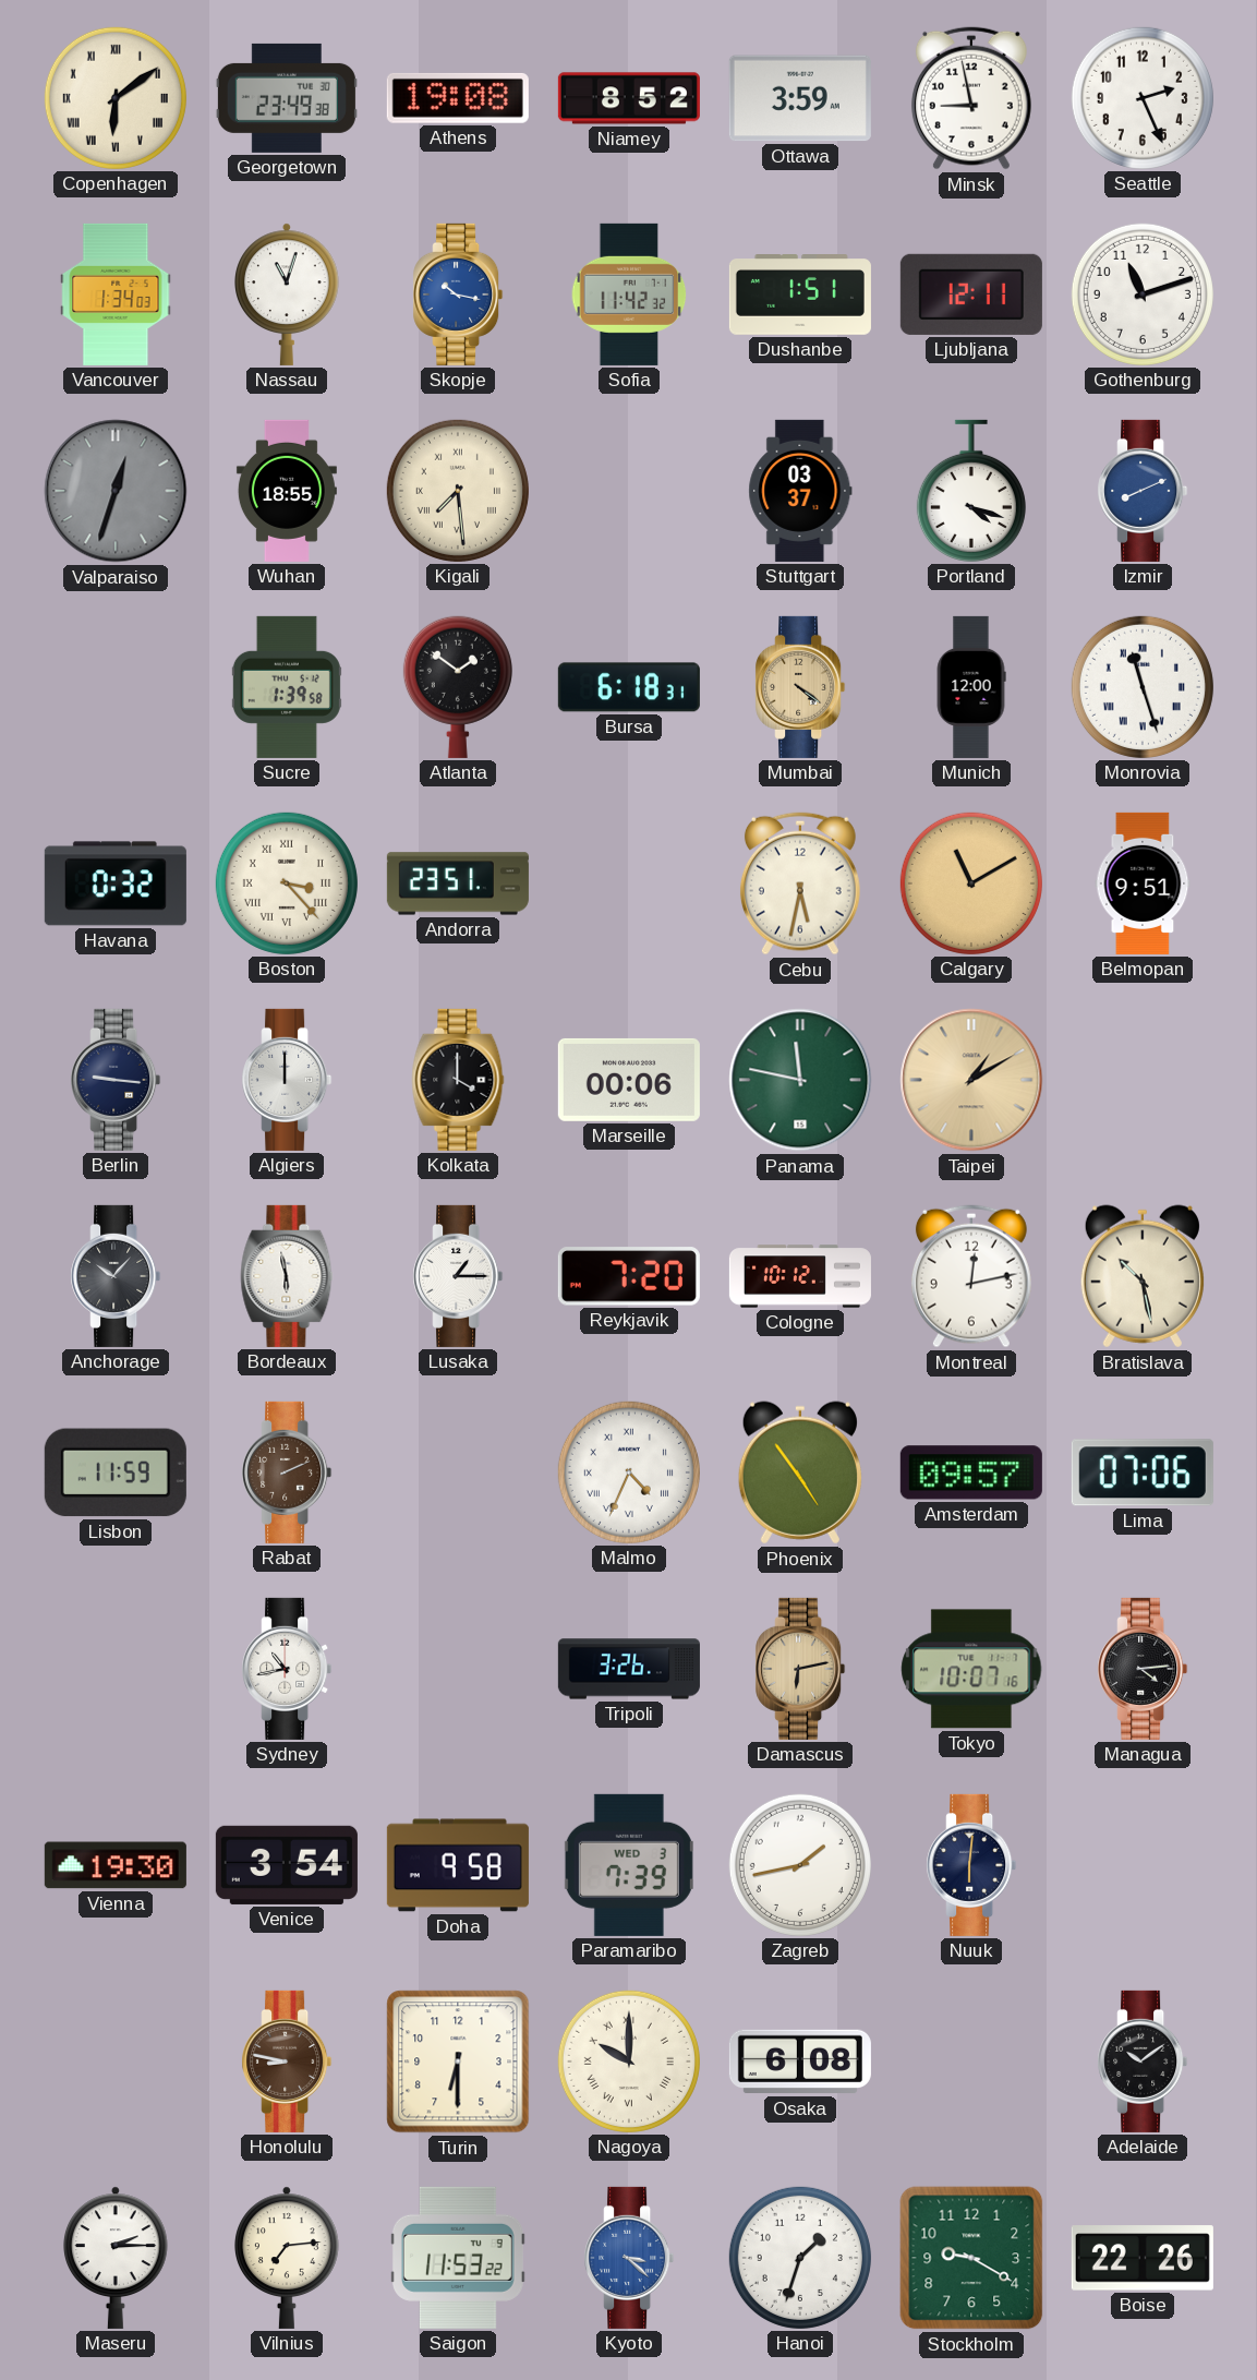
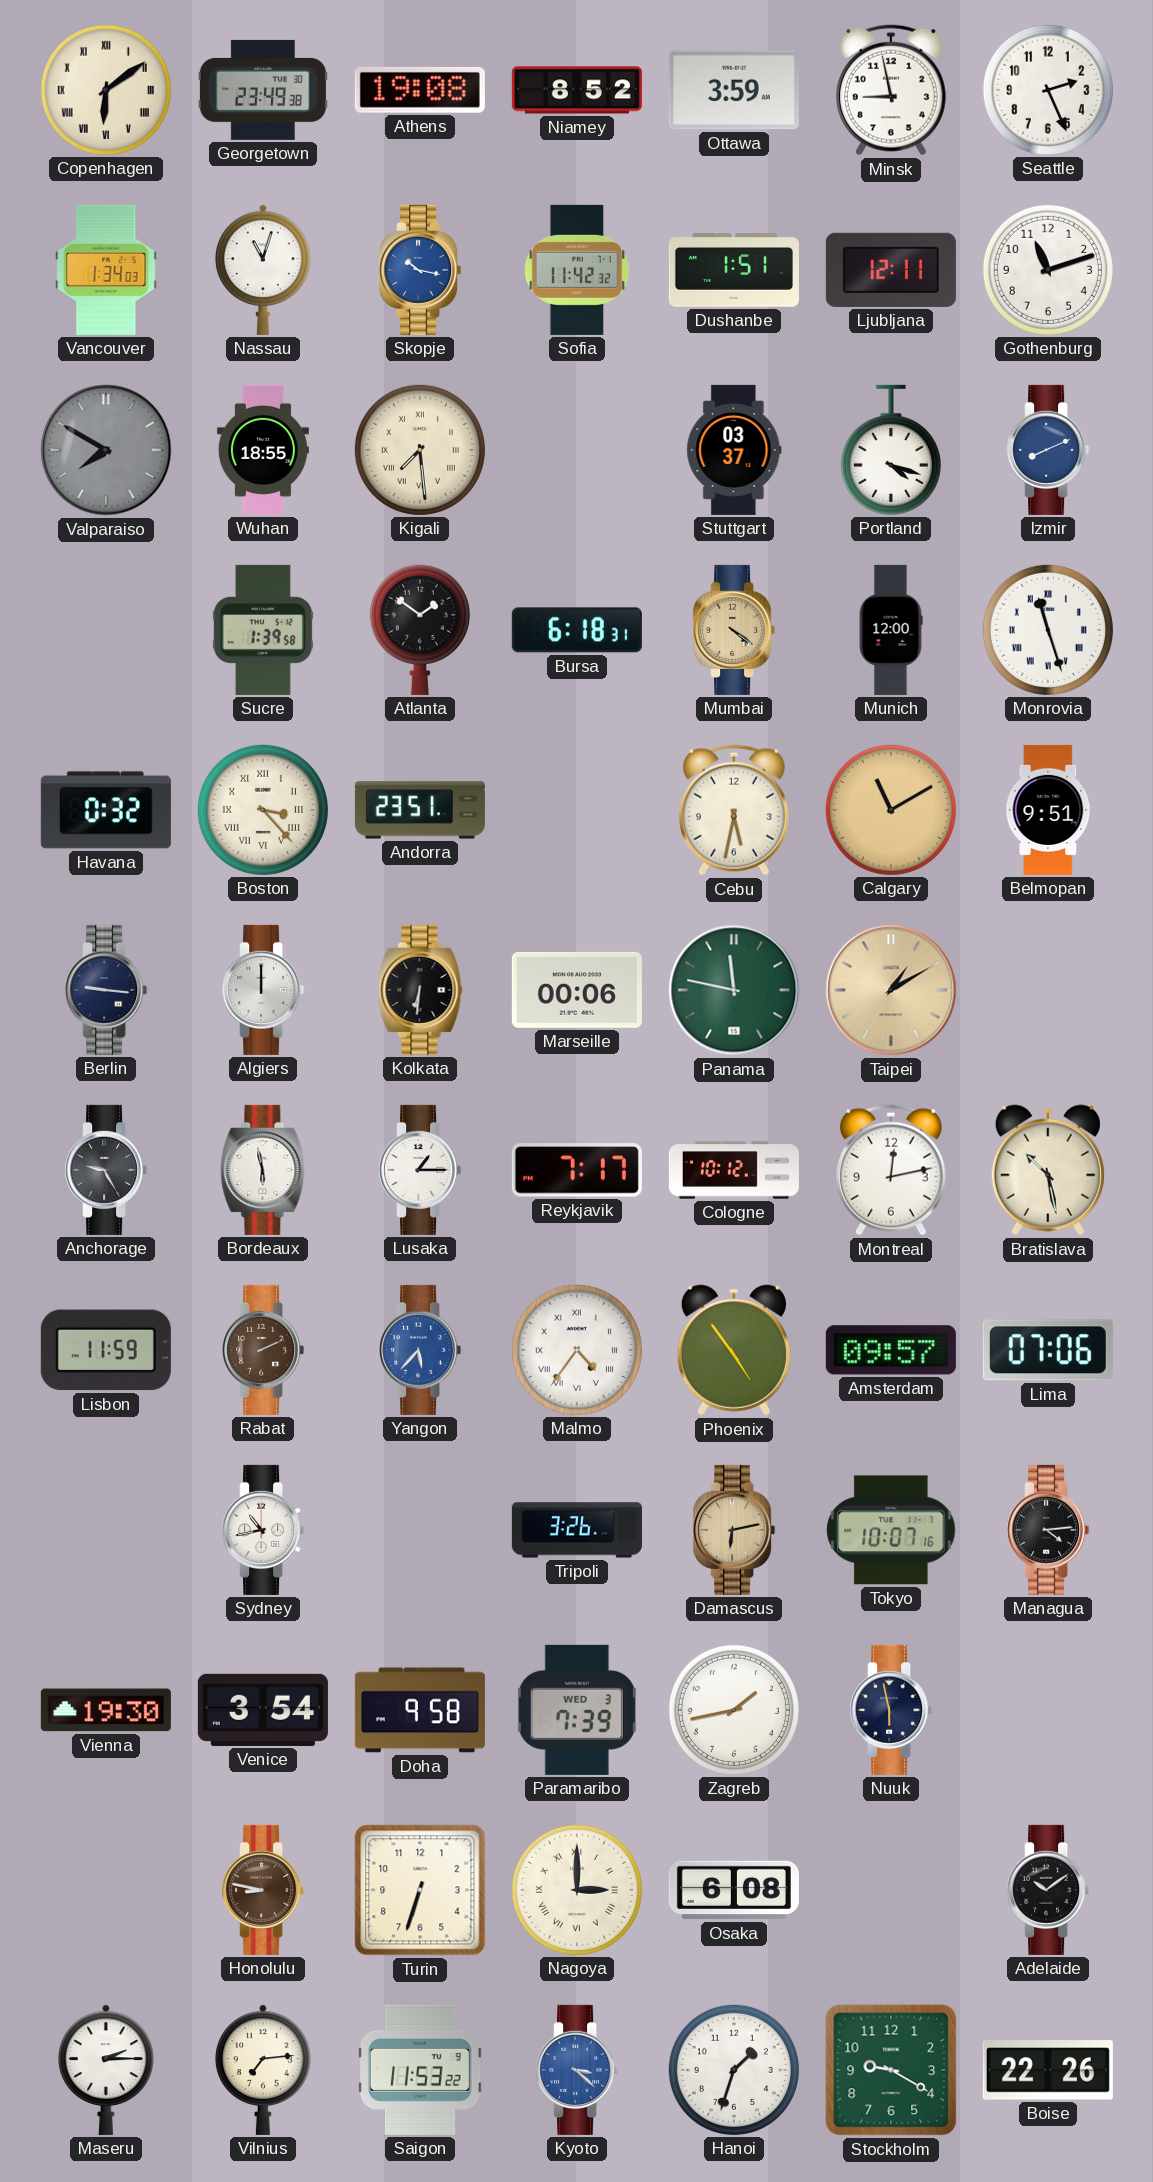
Valparaiso: 12:33 -> 7:50
Kolkata: 4:00 -> 6:31
Anchorage: 10:07 -> 9:25
Reykjavik: 7:20 -> 7:17
Yangon: none -> 5:37
Malmo: 4:34 -> 4:36
Nuuk: 6:01 -> 5:58
Turin: 6:30 -> 6:33
Nagoya: 10:00 -> 3:00
